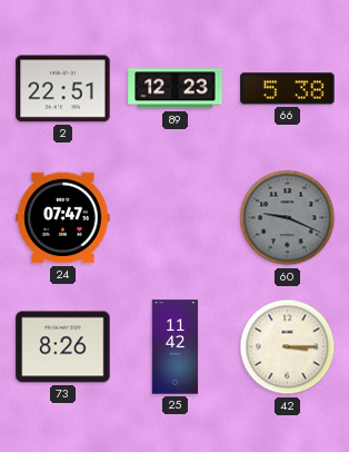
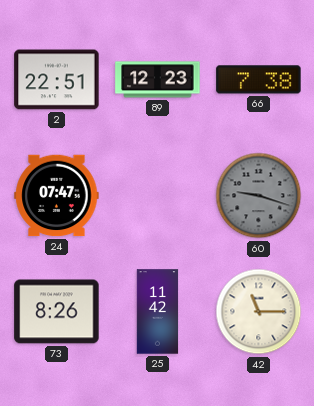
66: 5:38 -> 7:38
60: 9:19 -> 9:18
42: 3:15 -> 11:15
